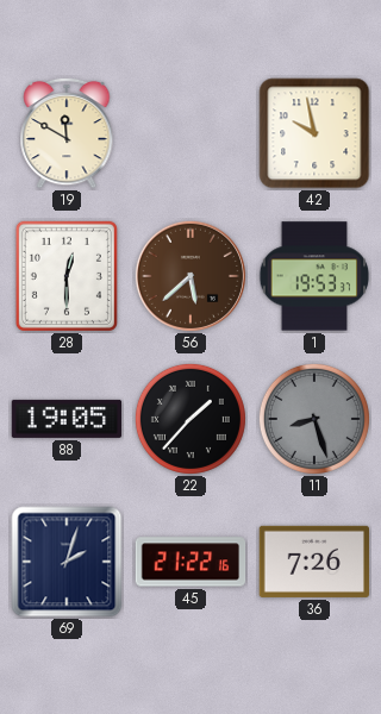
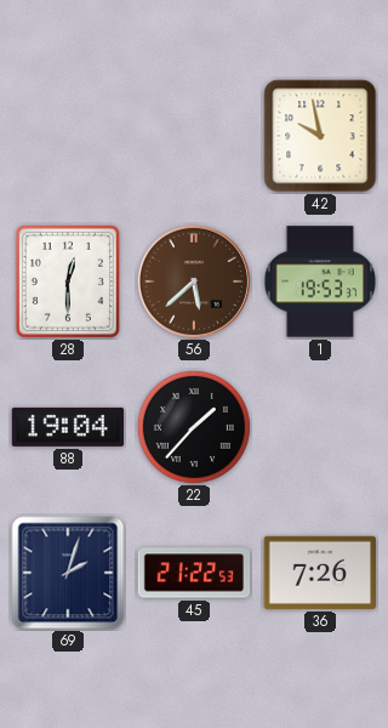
19: 11:50 -> none
88: 19:05 -> 19:04
11: 8:27 -> none
45: 21:22:16 -> 21:22:53
